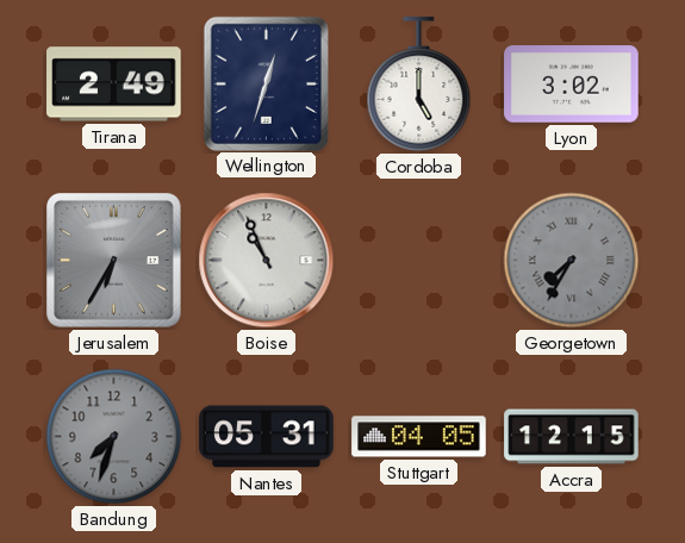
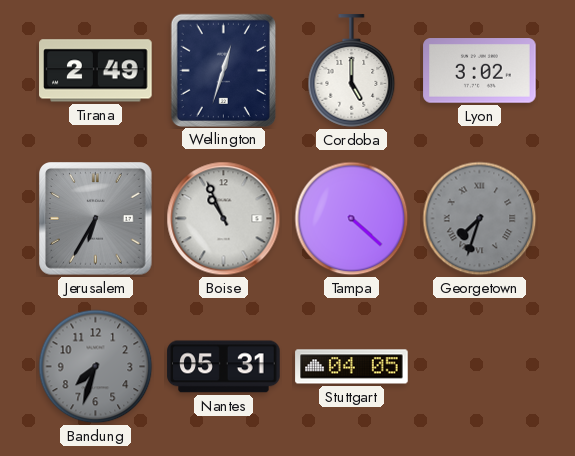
Tampa: none -> 4:22
Georgetown: 7:35 -> 7:33
Accra: 12:15 -> none
